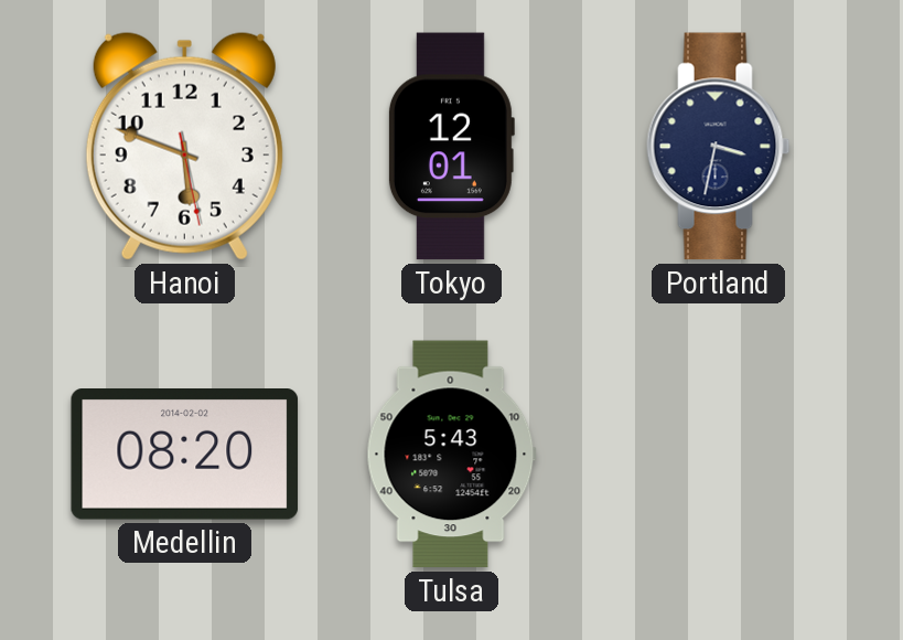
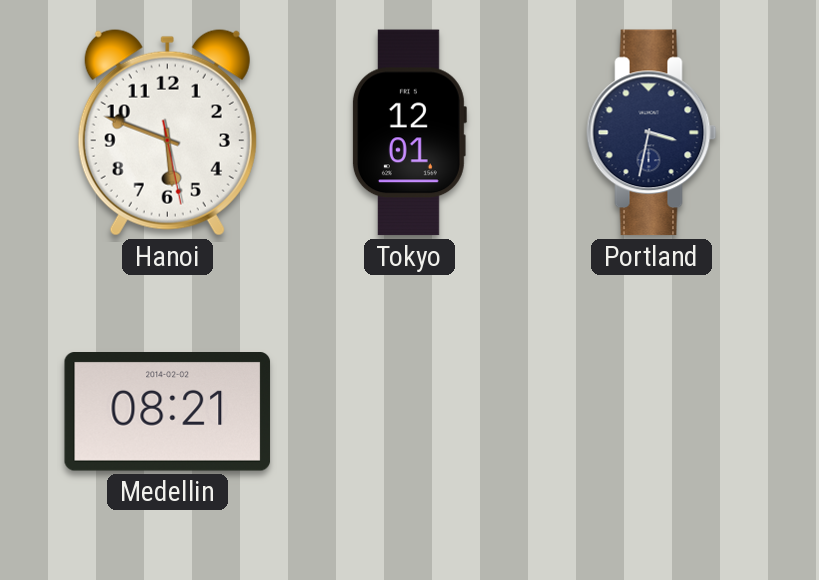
Medellin: 08:20 -> 08:21
Tulsa: 5:43 -> none
